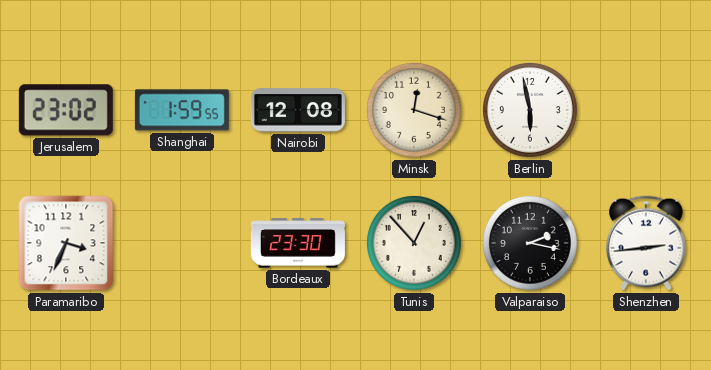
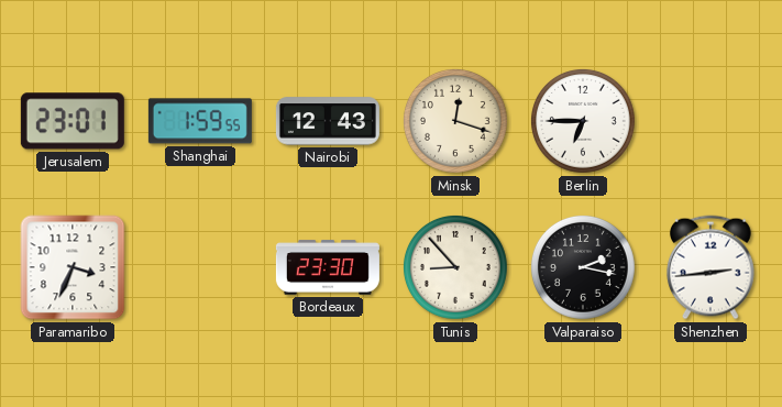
Jerusalem: 23:02 -> 23:01
Nairobi: 12:08 -> 12:43
Berlin: 5:58 -> 6:45
Tunis: 12:53 -> 8:53
